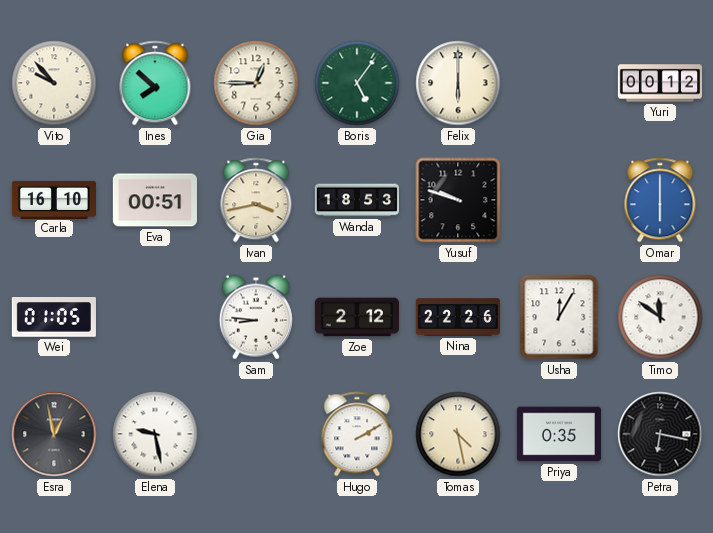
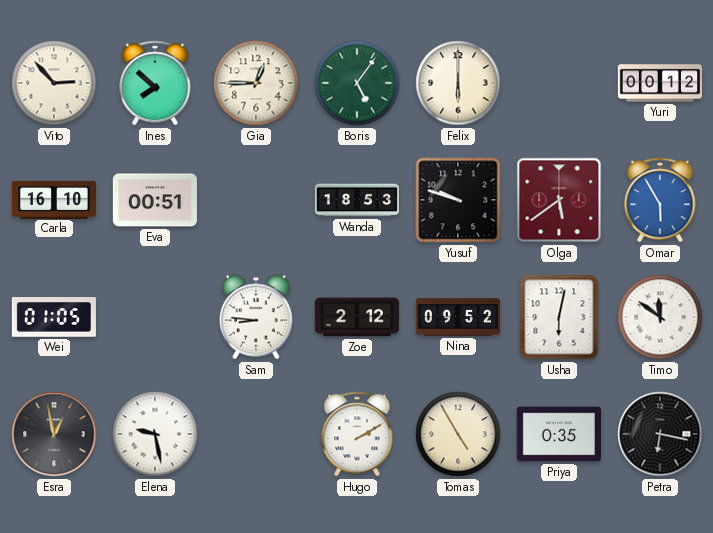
Vito: 9:53 -> 2:53
Ivan: 3:43 -> none
Olga: none -> 5:39
Omar: 6:00 -> 5:55
Nina: 22:26 -> 09:52
Usha: 12:05 -> 6:02
Tomas: 4:28 -> 4:55
